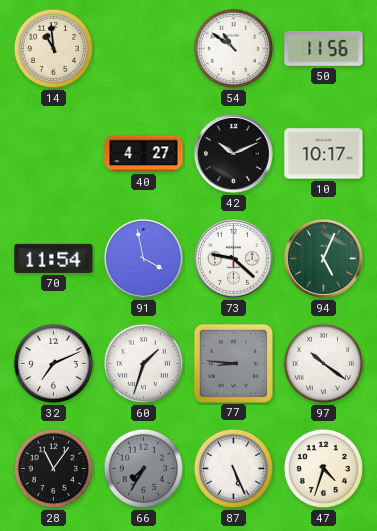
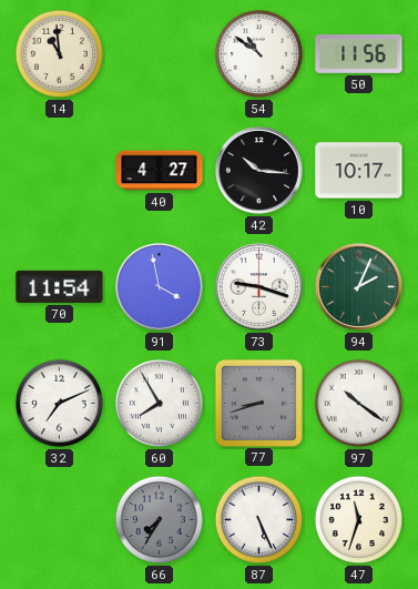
42: 10:11 -> 10:16
73: 9:22 -> 9:18
94: 5:04 -> 2:04
60: 1:33 -> 7:55
77: 8:46 -> 8:42
28: 11:06 -> none
47: 4:33 -> 11:33
